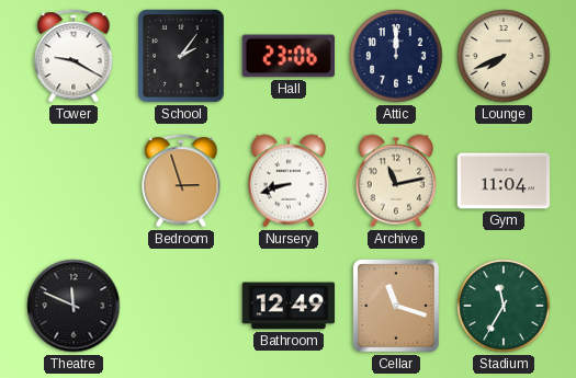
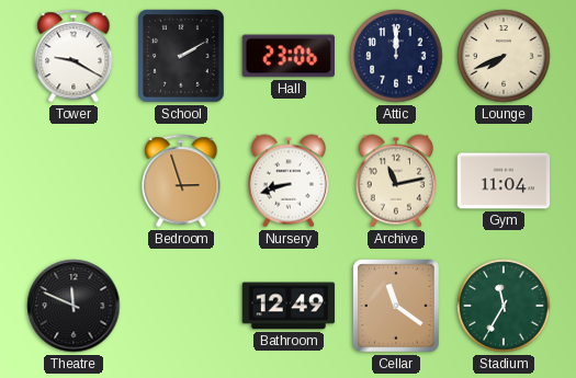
School: 2:06 -> 2:10
Cellar: 11:18 -> 11:21
